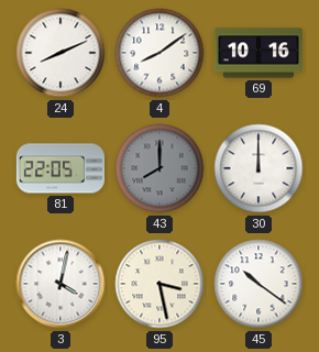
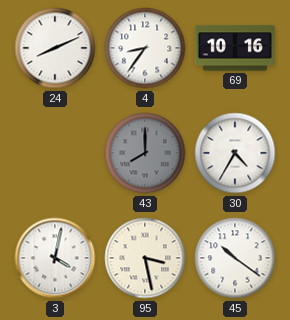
4: 8:09 -> 8:36
81: 22:05 -> none
30: 12:00 -> 4:35
